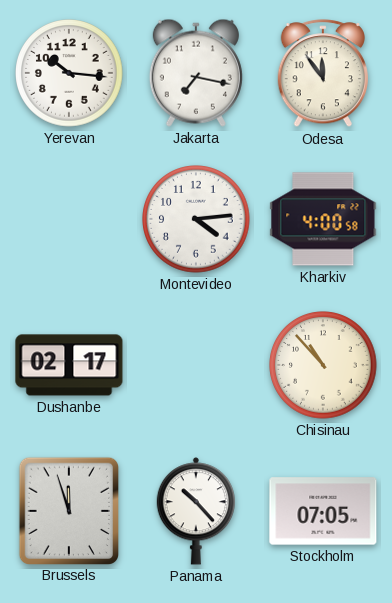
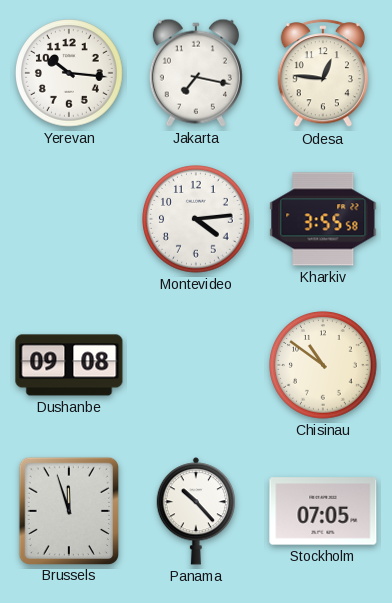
Odesa: 11:54 -> 12:46
Kharkiv: 4:00 -> 3:55
Dushanbe: 02:17 -> 09:08
Chisinau: 10:53 -> 10:51
